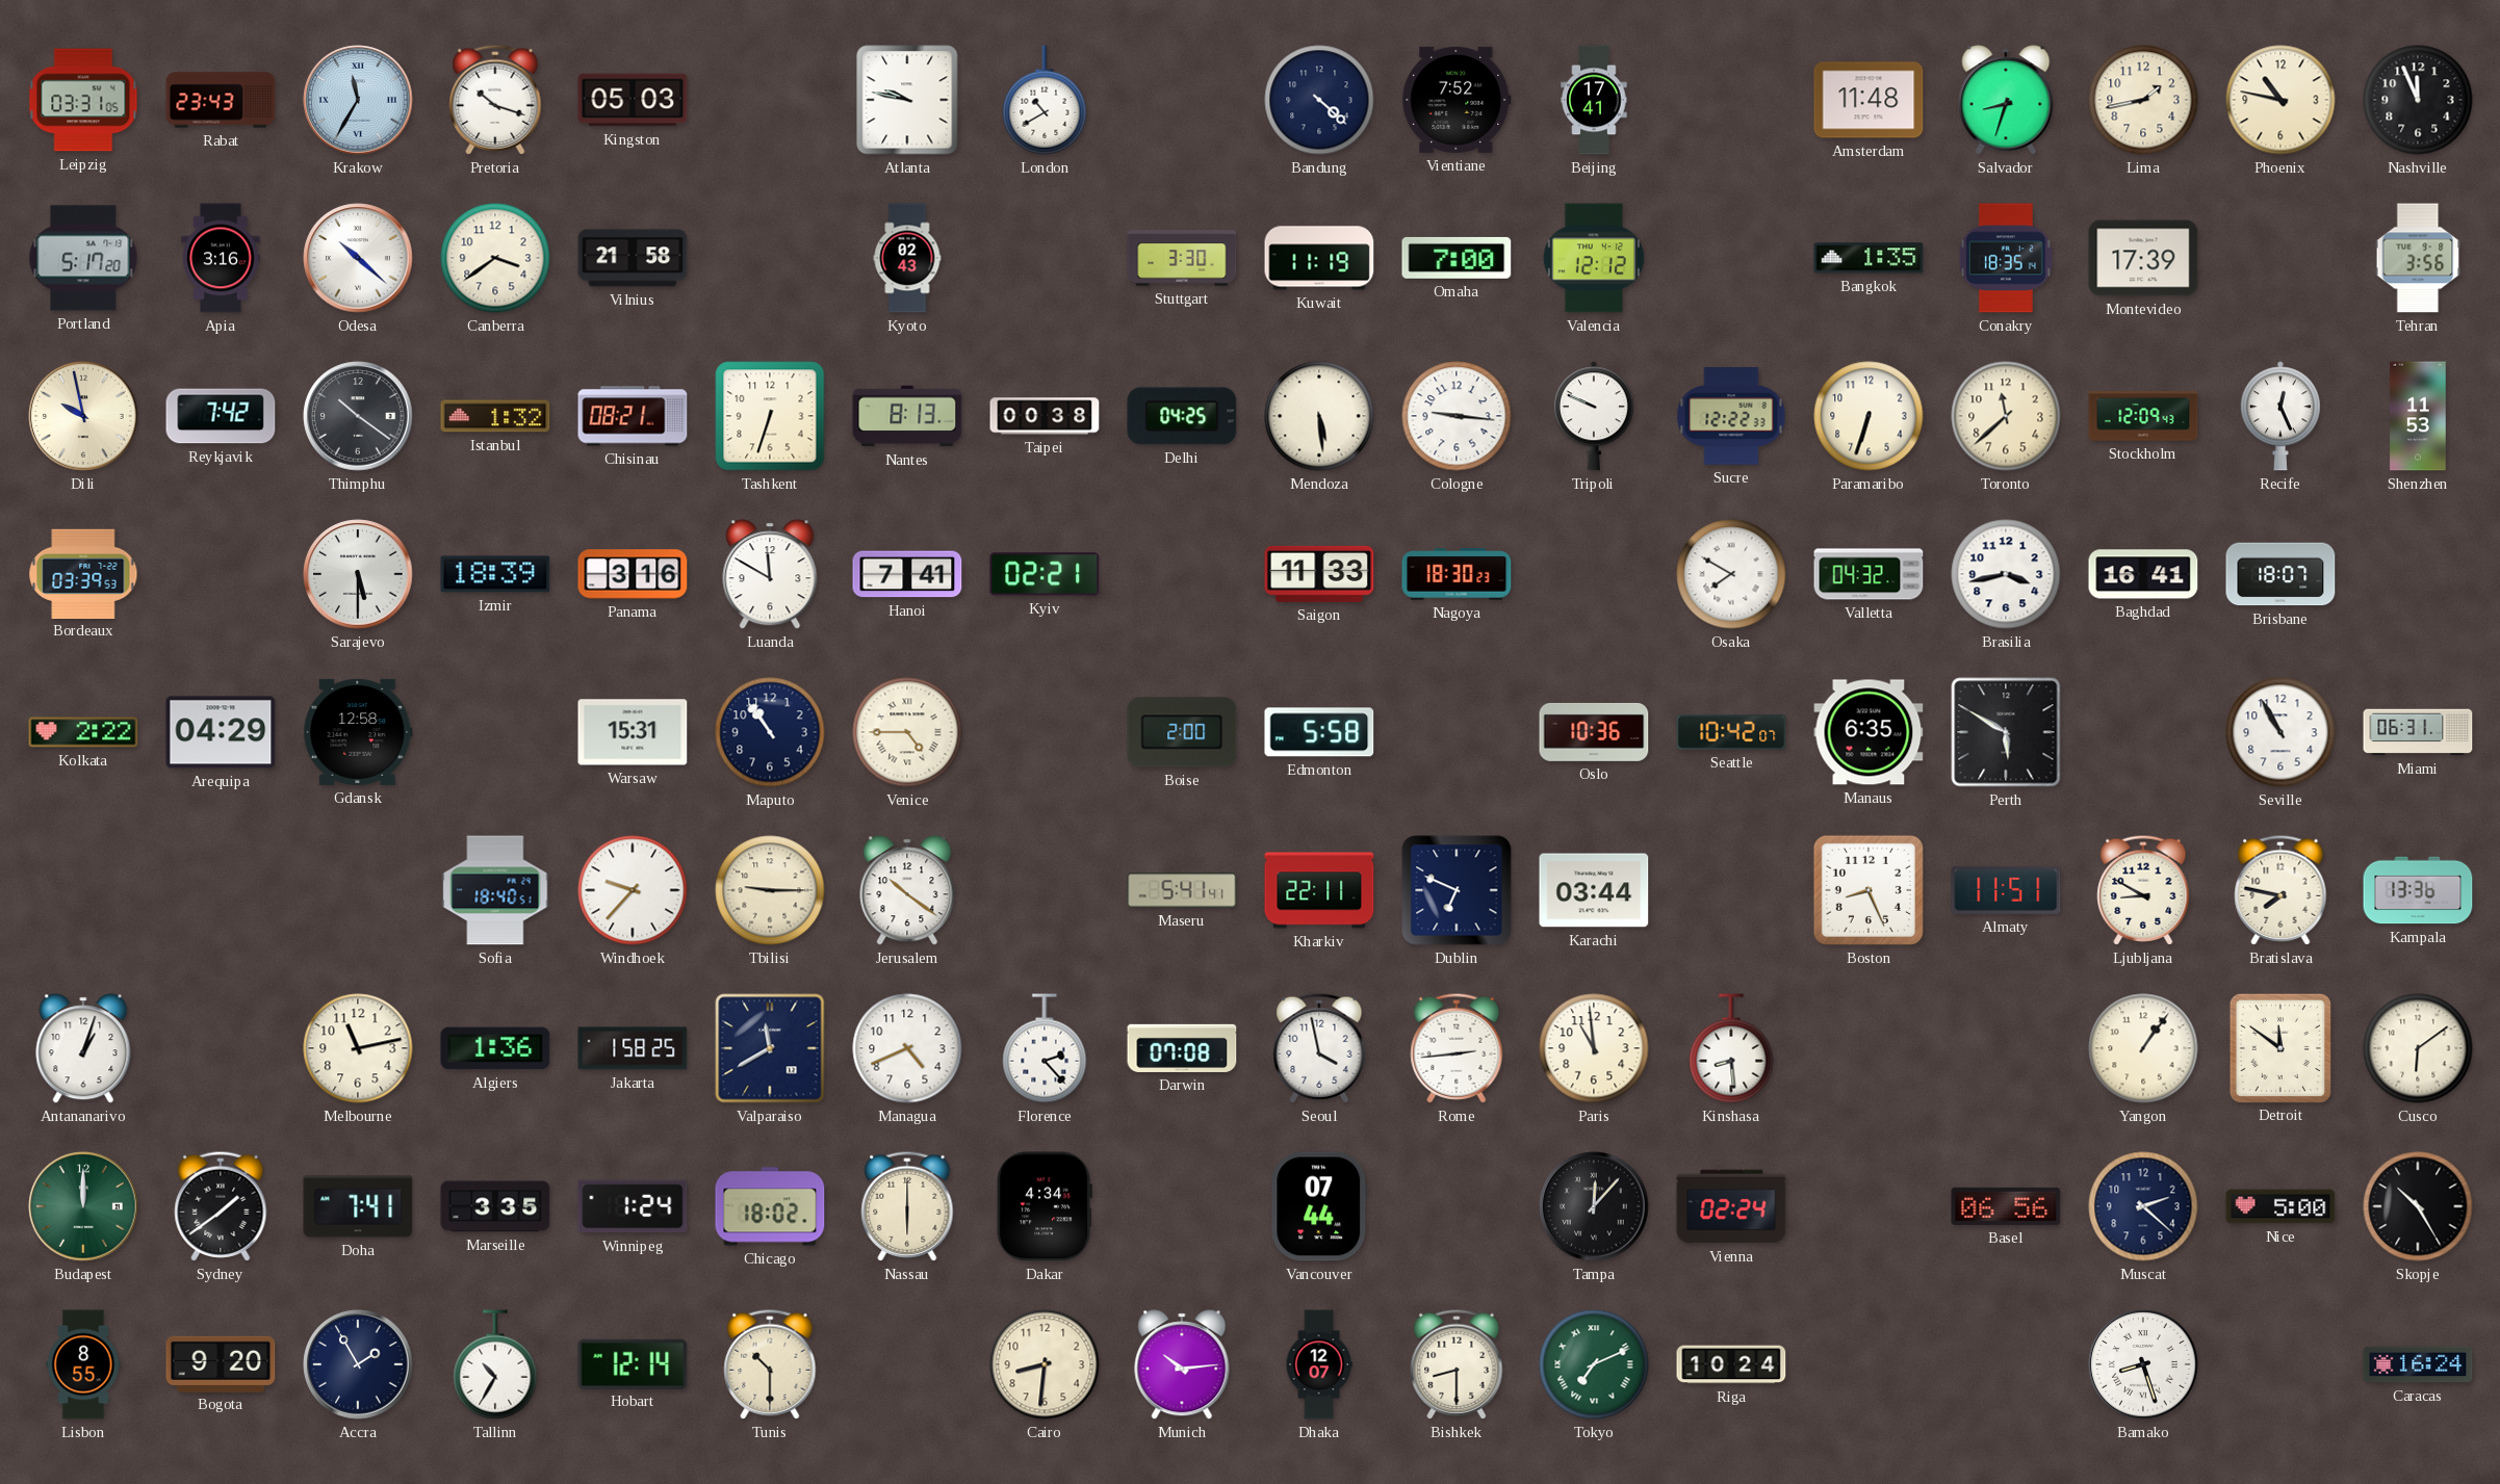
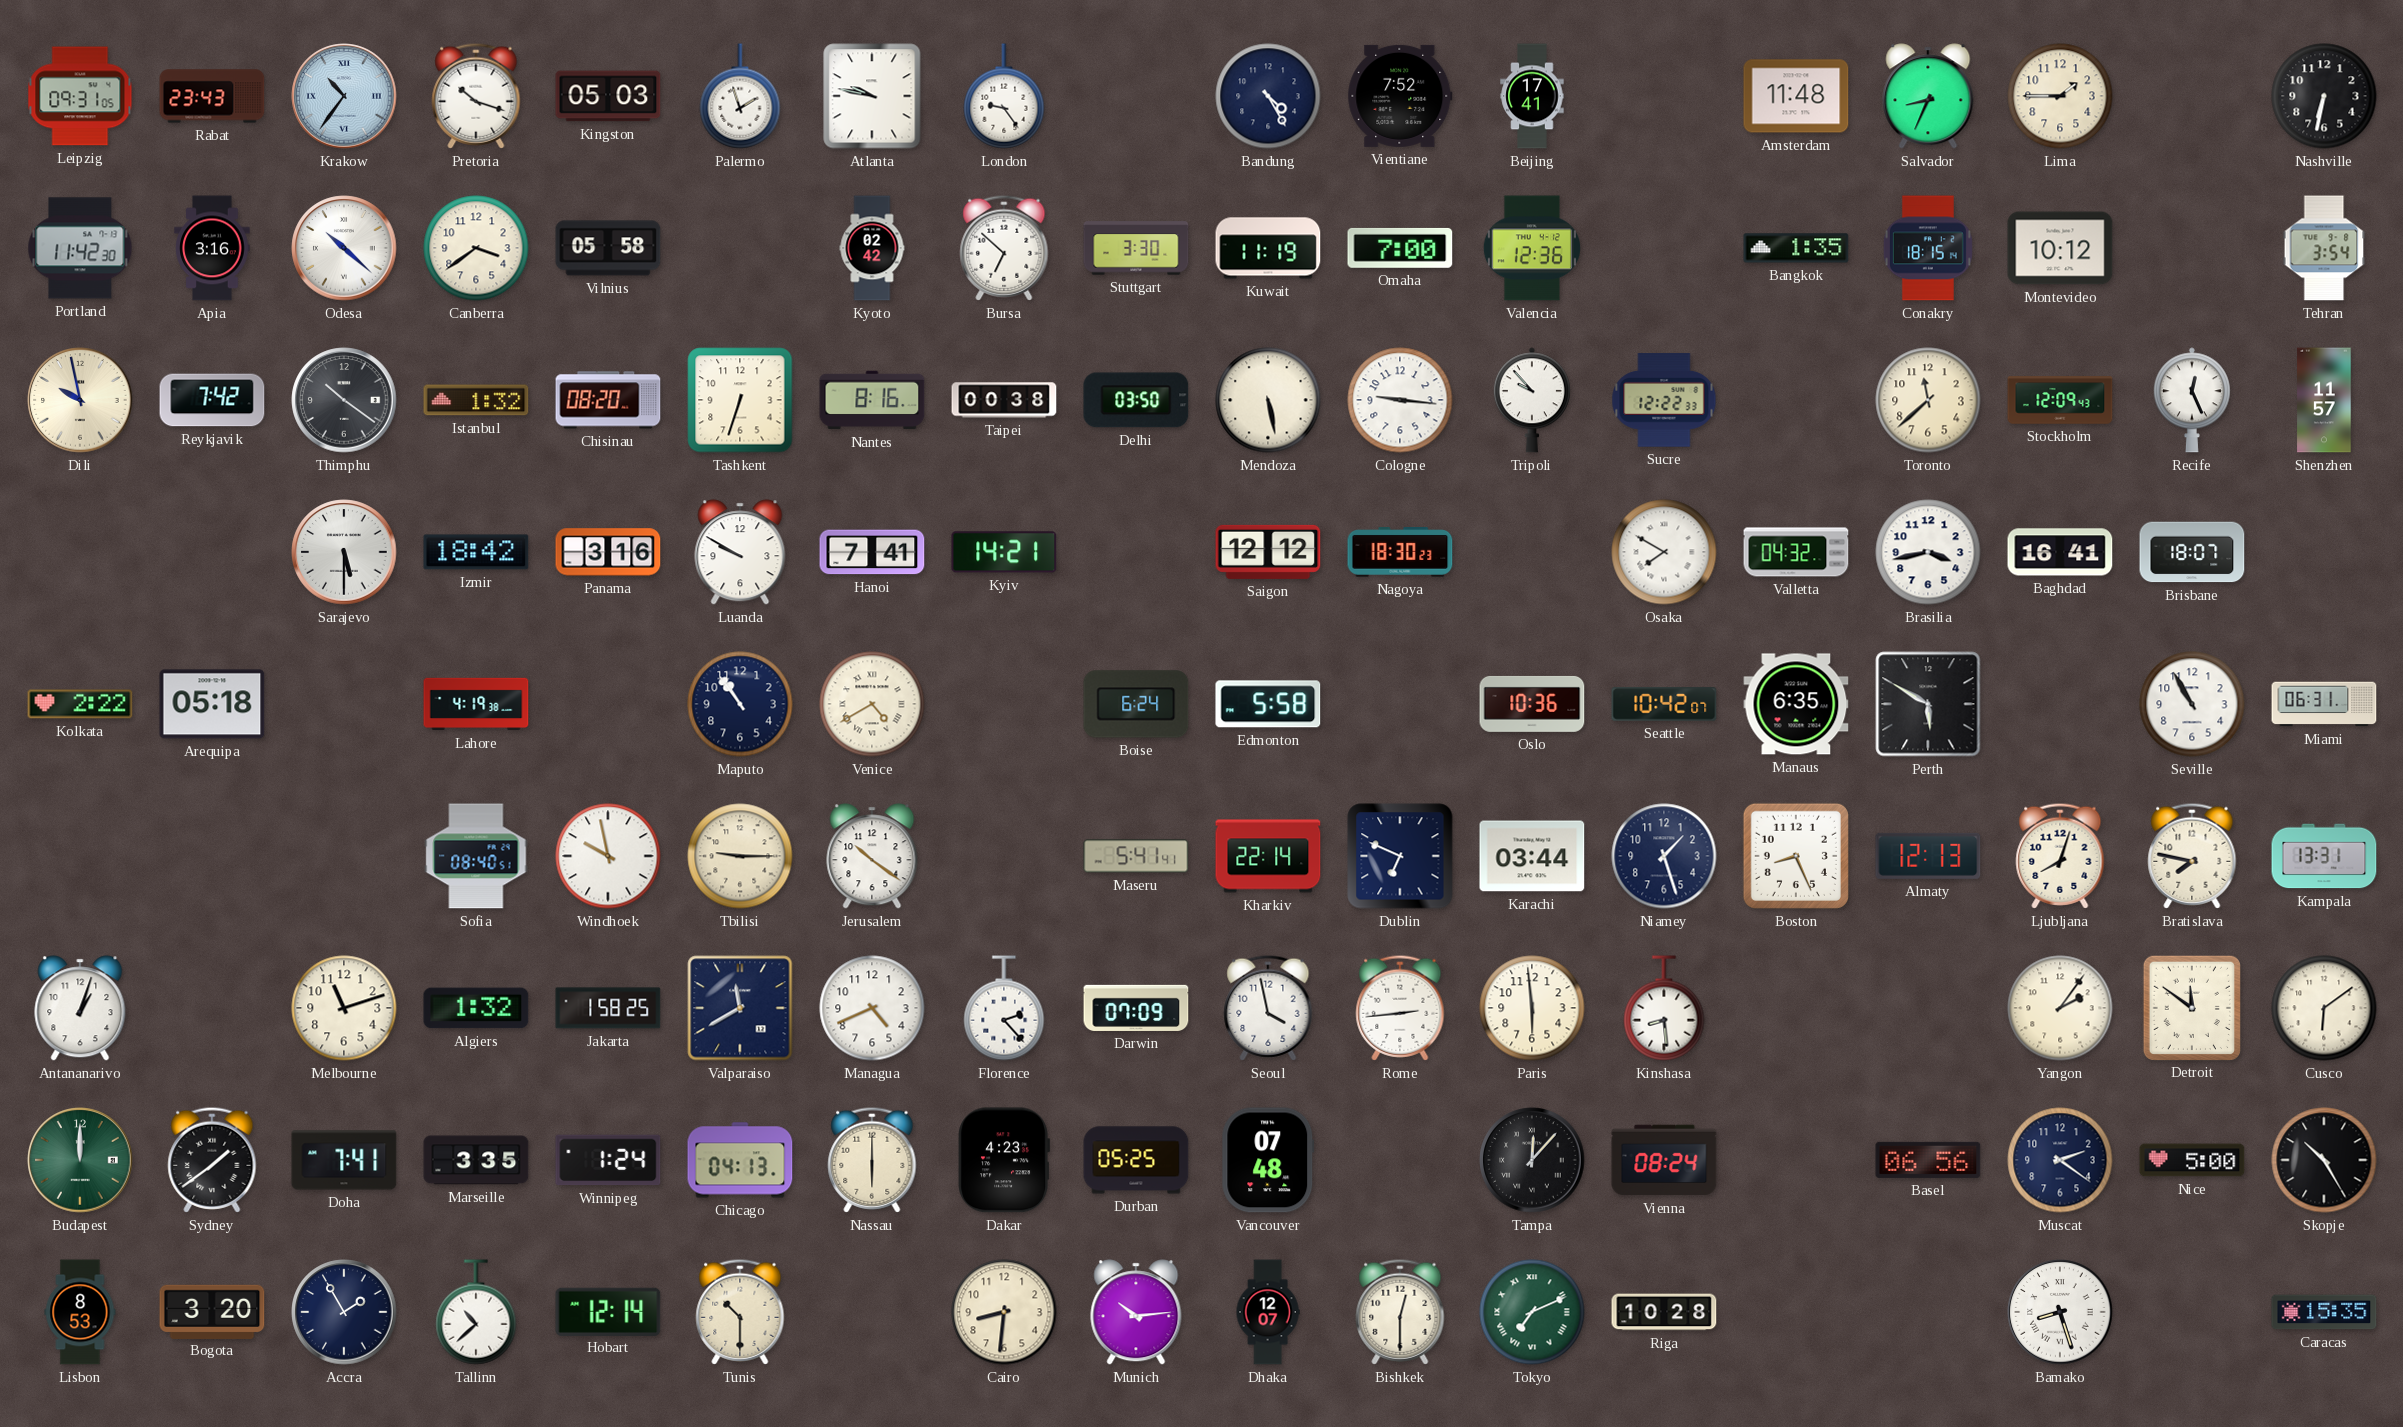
Leipzig: 03:31 -> 09:31
Krakow: 11:35 -> 10:36
Palermo: none -> 1:57
London: 10:40 -> 9:24
Bandung: 4:22 -> 4:25
Salvador: 8:33 -> 8:34
Lima: 1:43 -> 1:45
Phoenix: 10:47 -> none
Nashville: 11:56 -> 6:32
Portland: 5:17 -> 11:42
Vilnius: 21:58 -> 05:58
Kyoto: 02:43 -> 02:42
Bursa: none -> 6:52
Valencia: 12:12 -> 12:36
Conakry: 18:35 -> 18:15
Montevideo: 17:39 -> 10:12
Tehran: 3:56 -> 3:54
Chisinau: 08:21 -> 08:20
Nantes: 8:13 -> 8:16
Delhi: 04:25 -> 03:50
Mendoza: 5:29 -> 5:28
Tripoli: 9:49 -> 9:53
Paramaribo: 6:33 -> none
Shenzhen: 11:53 -> 11:57
Bordeaux: 03:39 -> none
Izmir: 18:39 -> 18:42
Luanda: 11:50 -> 9:50
Kyiv: 02:21 -> 14:21
Saigon: 11:33 -> 12:12
Arequipa: 04:29 -> 05:18
Gdansk: 12:58 -> none
Lahore: none -> 4:19
Warsaw: 15:31 -> none
Venice: 4:45 -> 4:40
Boise: 2:00 -> 6:24
Sofia: 18:40 -> 08:40
Windhoek: 9:37 -> 9:58
Kharkiv: 22:11 -> 22:14
Niamey: none -> 1:27
Almaty: 11:51 -> 12:13
Ljubljana: 8:50 -> 8:03
Kampala: 13:36 -> 13:31
Melbourne: 11:13 -> 11:12
Algiers: 1:36 -> 1:32
Darwin: 07:08 -> 07:09
Paris: 10:59 -> 5:59
Yangon: 1:06 -> 2:06
Chicago: 18:02 -> 04:13
Dakar: 4:34 -> 4:23
Durban: none -> 05:25
Vancouver: 07:44 -> 07:48
Vienna: 02:24 -> 08:24
Muscat: 2:22 -> 2:21
Lisbon: 8:55 -> 8:53
Bogota: 9:20 -> 3:20
Tallinn: 10:35 -> 10:38
Bishkek: 8:30 -> 12:30
Riga: 10:24 -> 10:28
Caracas: 16:24 -> 15:35
